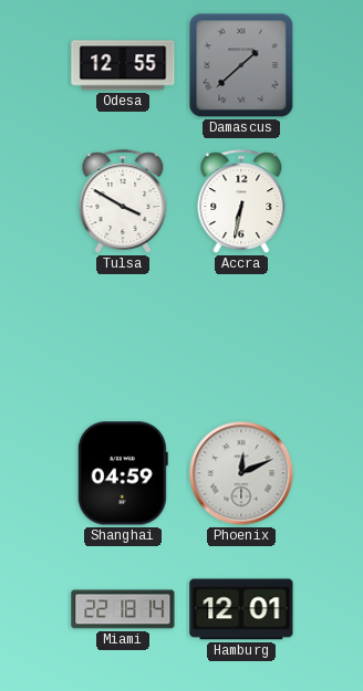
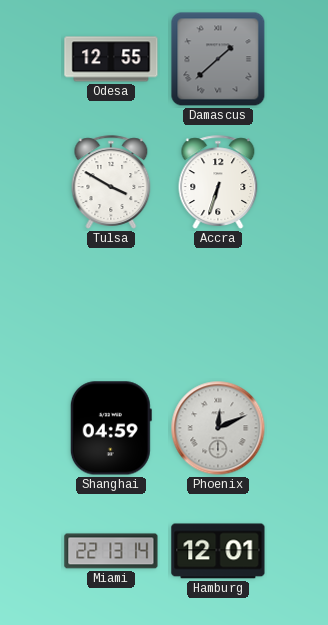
Accra: 6:32 -> 6:33
Miami: 22:18 -> 22:13
